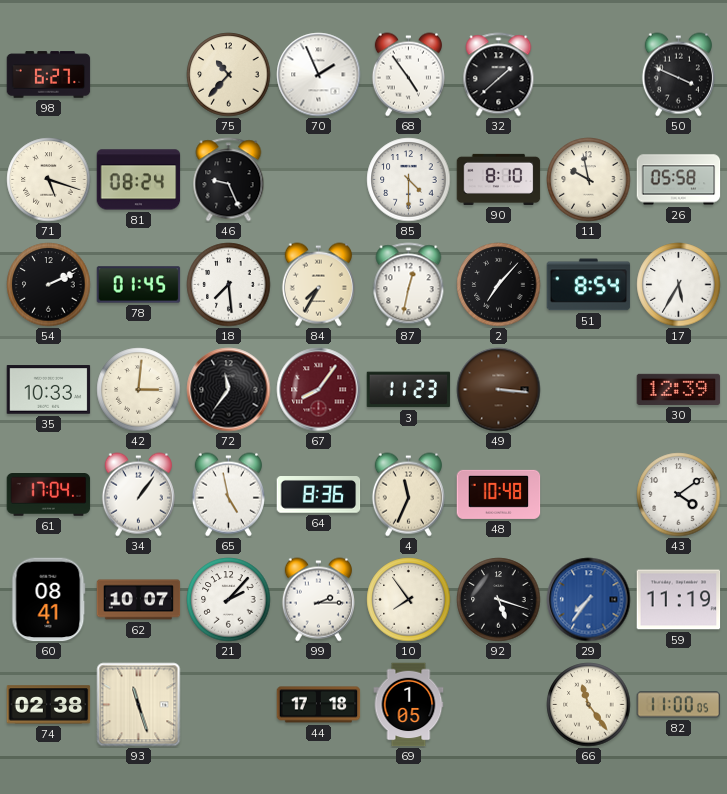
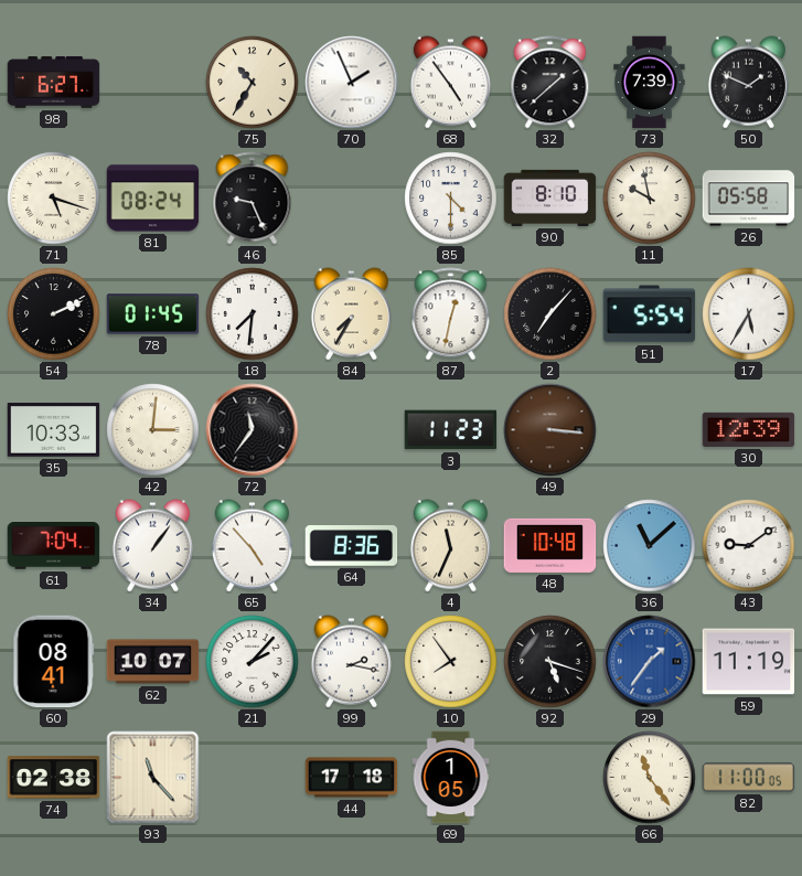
75: 10:37 -> 10:35
73: none -> 7:39
50: 3:49 -> 1:49
18: 7:29 -> 7:31
51: 8:54 -> 5:54
67: 8:06 -> none
61: 17:04 -> 7:04
65: 4:58 -> 4:53
36: none -> 11:08
43: 4:09 -> 9:09
99: 2:15 -> 2:17
29: 7:36 -> 1:36
93: 11:27 -> 11:23
